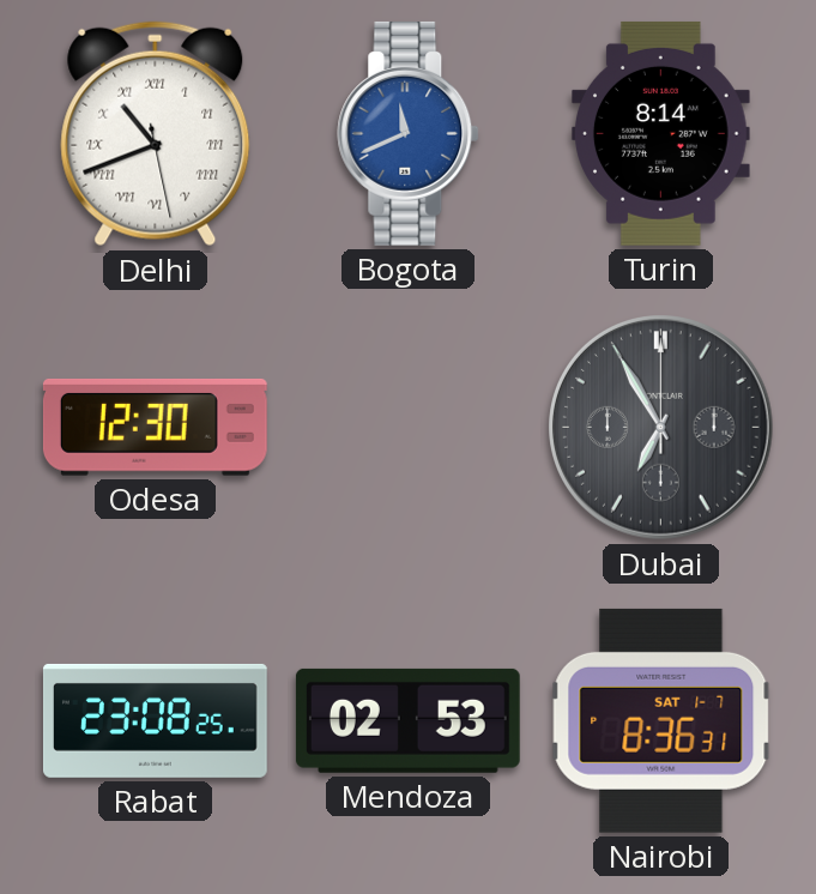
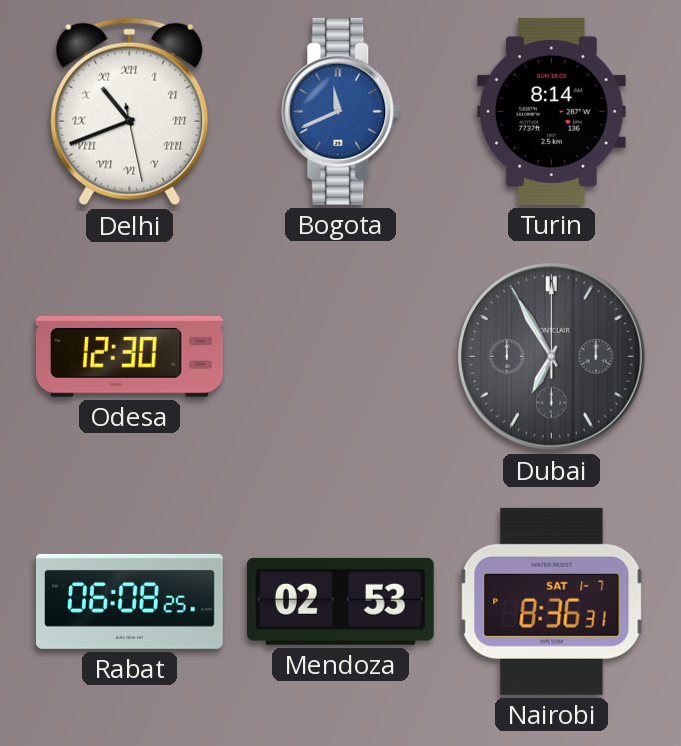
Rabat: 23:08 -> 06:08
